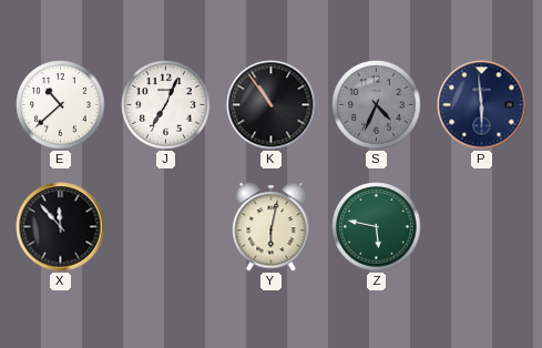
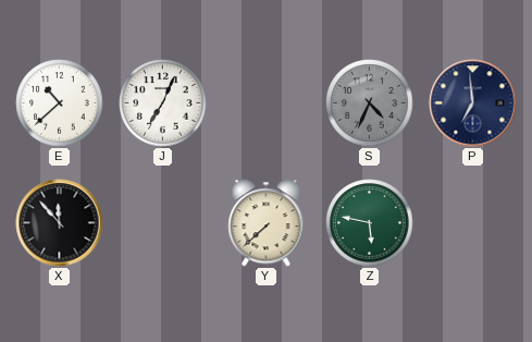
K: 10:54 -> none
P: 5:59 -> 6:59
Y: 6:02 -> 7:38
